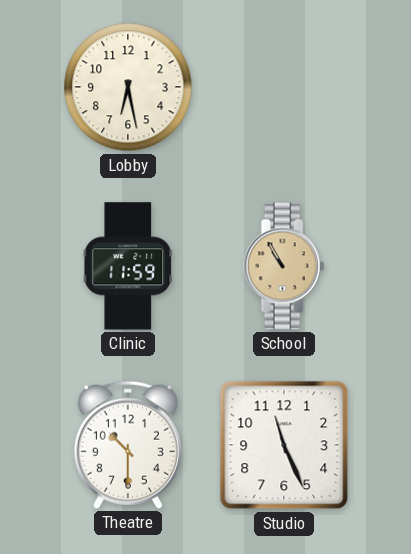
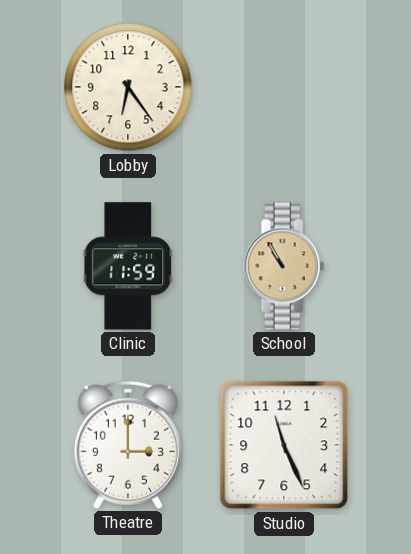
Lobby: 6:28 -> 6:24
Theatre: 10:30 -> 3:00
